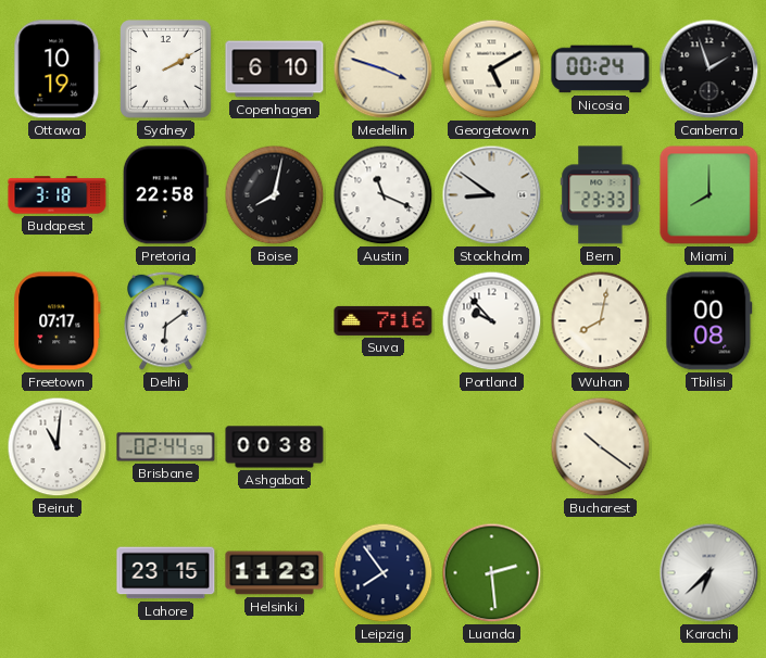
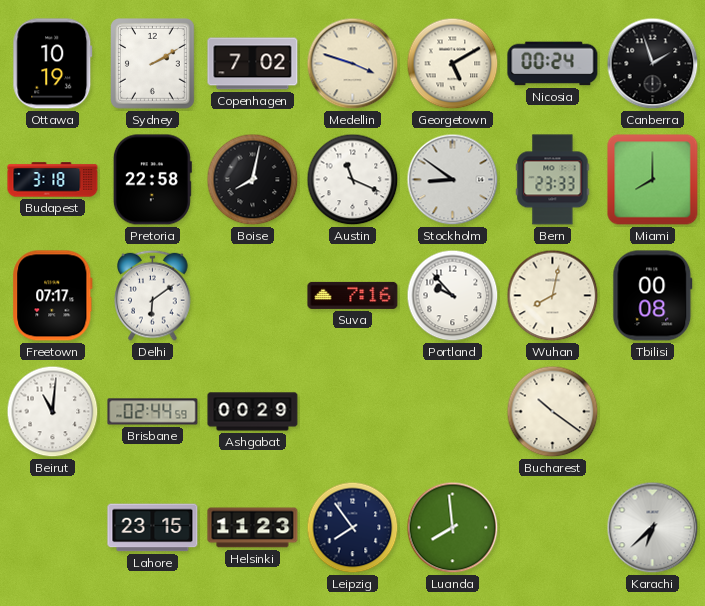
Copenhagen: 6:10 -> 7:02
Ashgabat: 00:38 -> 00:29
Luanda: 2:29 -> 7:59
